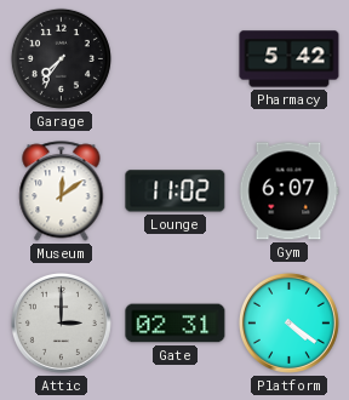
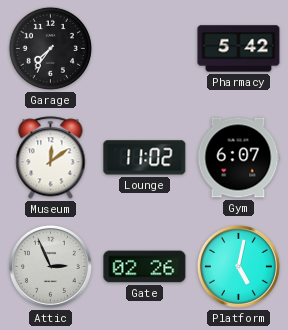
Attic: 3:00 -> 2:56
Gate: 02:31 -> 02:26
Platform: 4:21 -> 5:02
